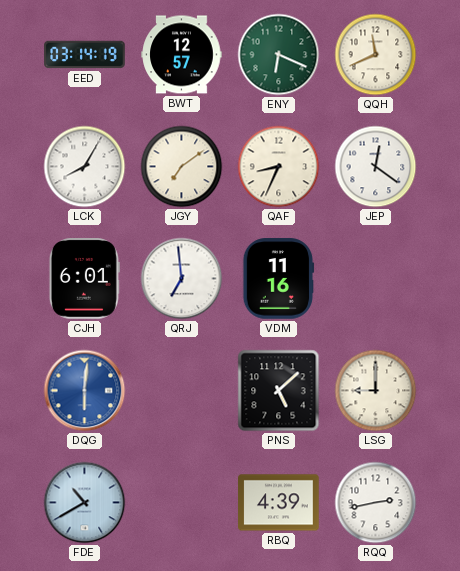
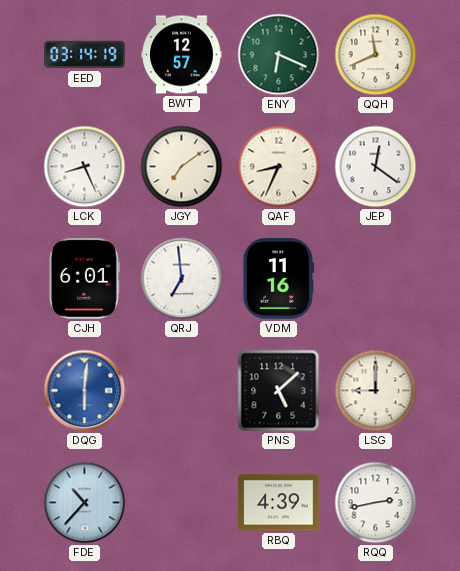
LCK: 8:05 -> 8:26
FDE: 10:40 -> 10:37
